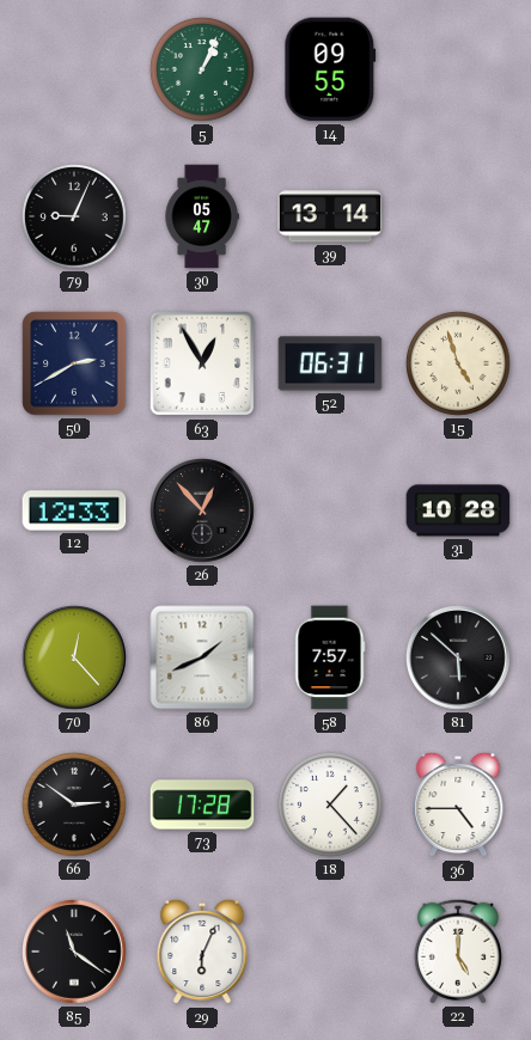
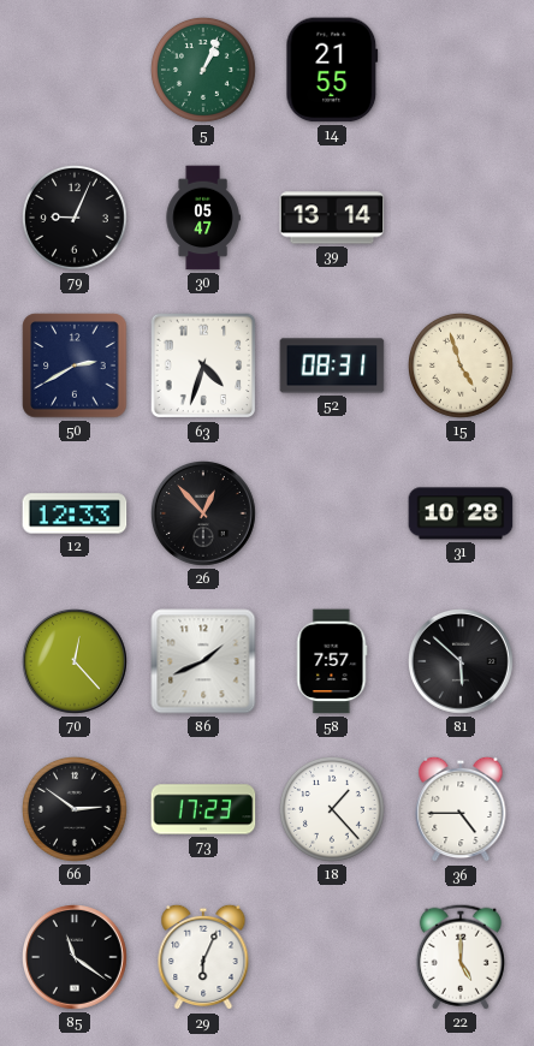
14: 09:55 -> 21:55
63: 12:55 -> 4:33
52: 06:31 -> 08:31
73: 17:28 -> 17:23
